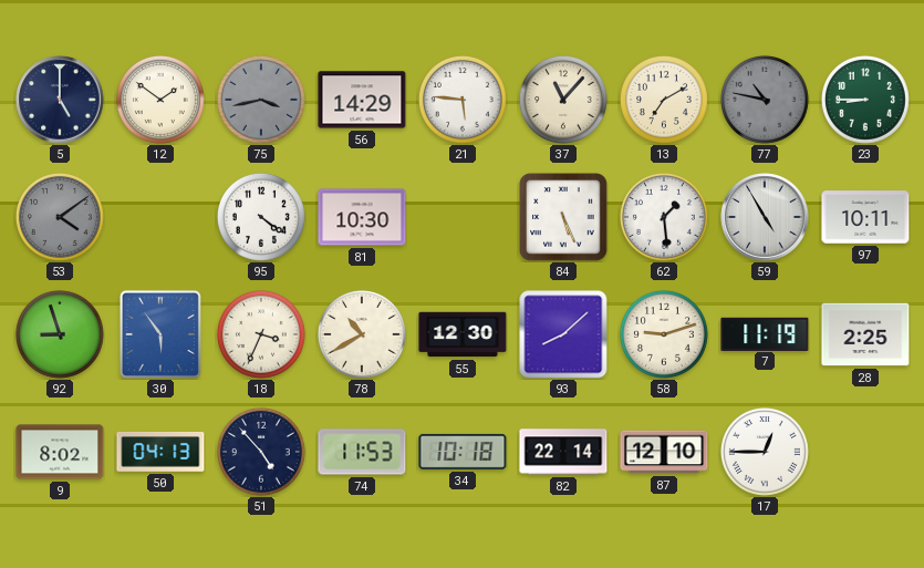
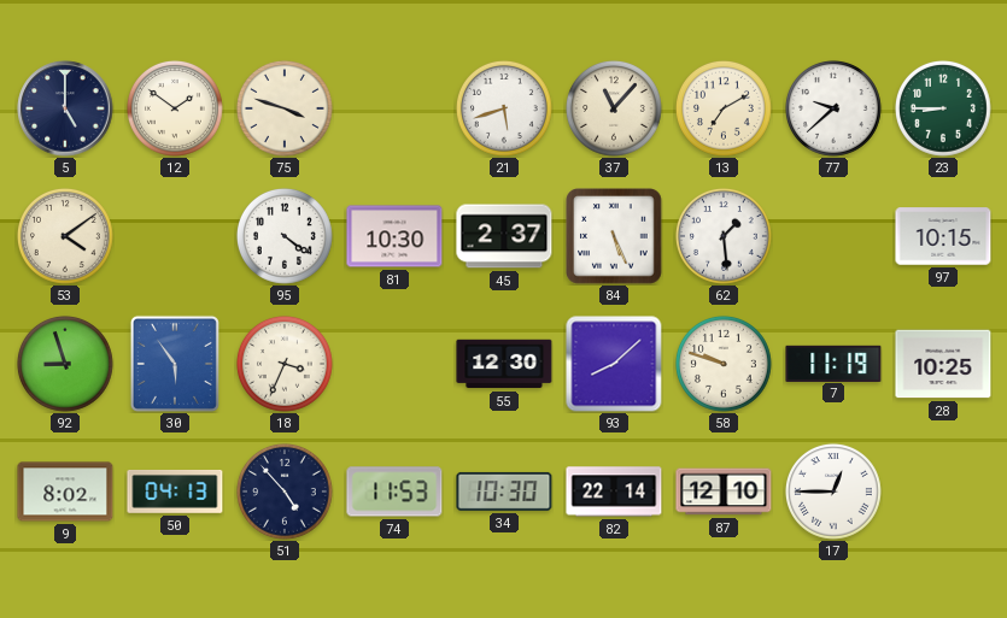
75: 3:43 -> 3:48
75 dial: grey -> cream
56: 14:29 -> none
21: 5:46 -> 5:42
77: 10:47 -> 9:38
77 dial: grey -> white
53 dial: grey -> cream
45: none -> 2:37
59: 4:55 -> none
97: 10:11 -> 10:15
78: 10:40 -> none
58: 9:12 -> 9:48
28: 2:25 -> 10:25
34: 10:18 -> 10:30
